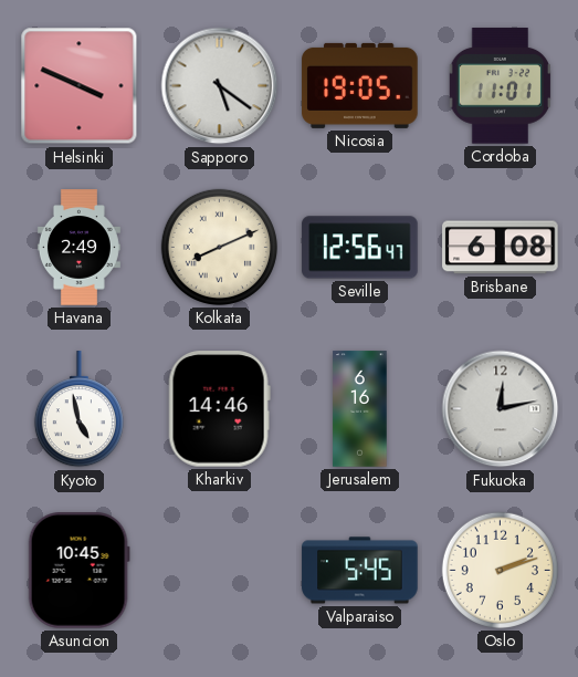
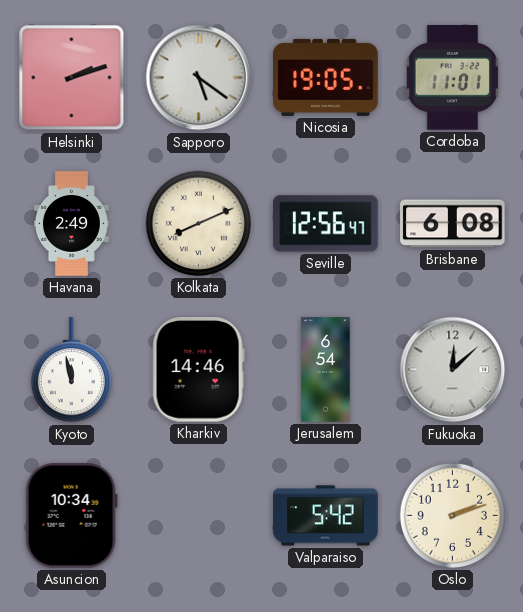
Helsinki: 3:49 -> 2:12
Kyoto: 4:58 -> 11:58
Jerusalem: 6:16 -> 6:54
Fukuoka: 12:13 -> 12:08
Asuncion: 10:45 -> 10:34
Valparaiso: 5:45 -> 5:42
